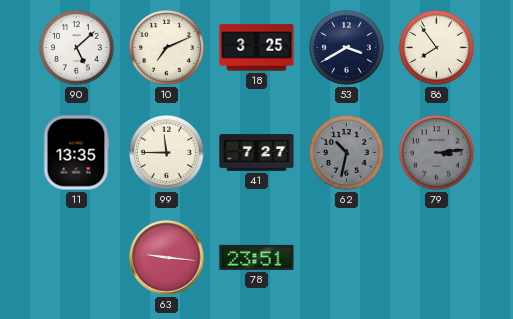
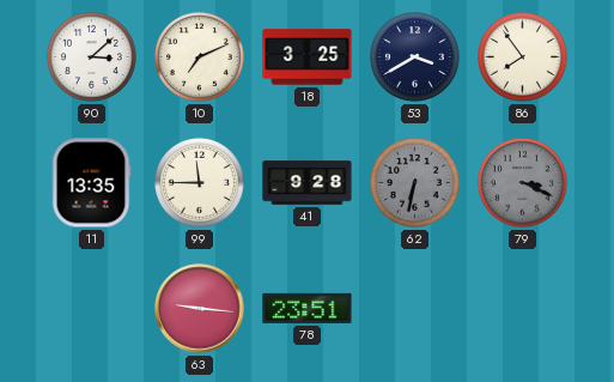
90: 5:08 -> 3:08
41: 7:27 -> 9:28
62: 10:32 -> 6:32
79: 3:14 -> 3:19
